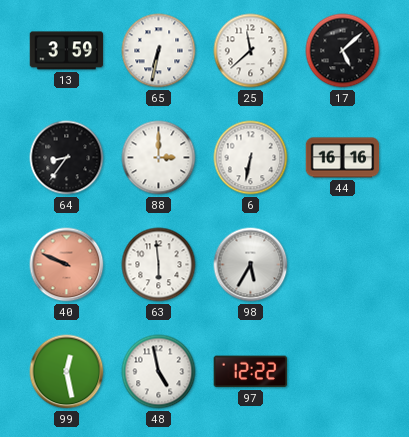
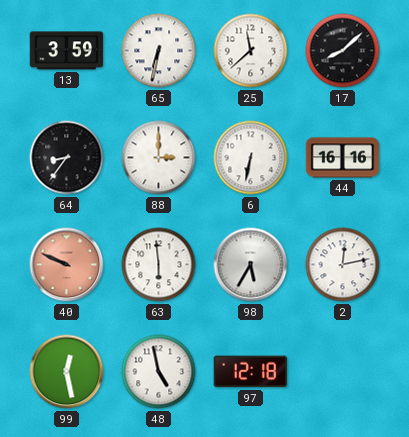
17: 5:08 -> 8:08
2: none -> 12:13
97: 12:22 -> 12:18
